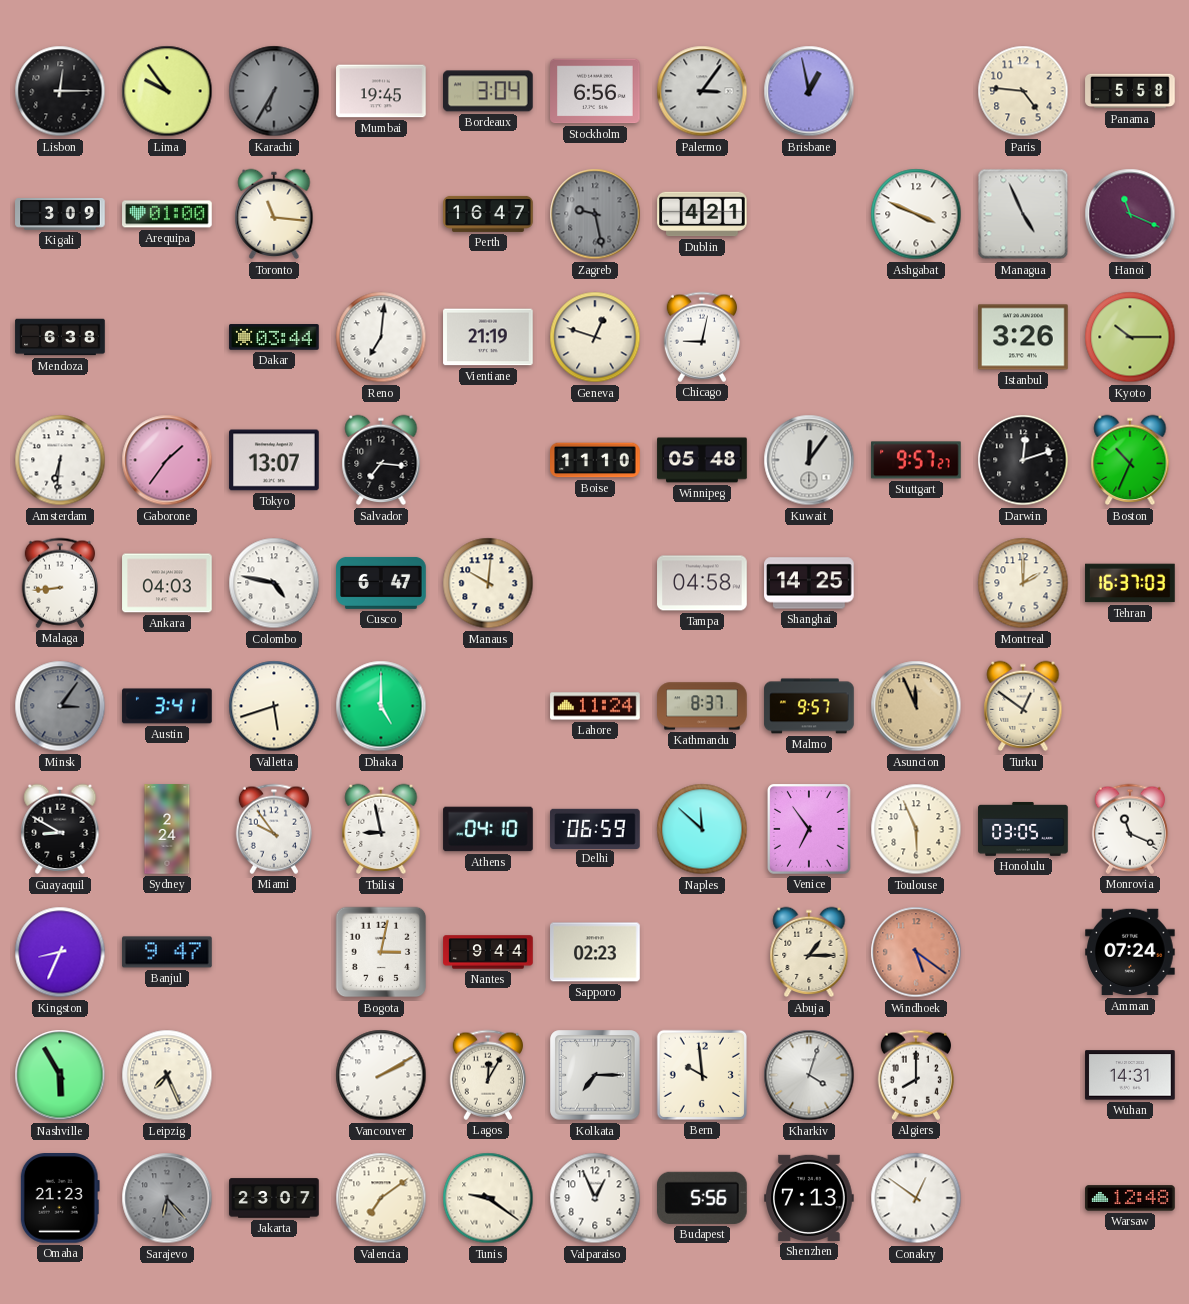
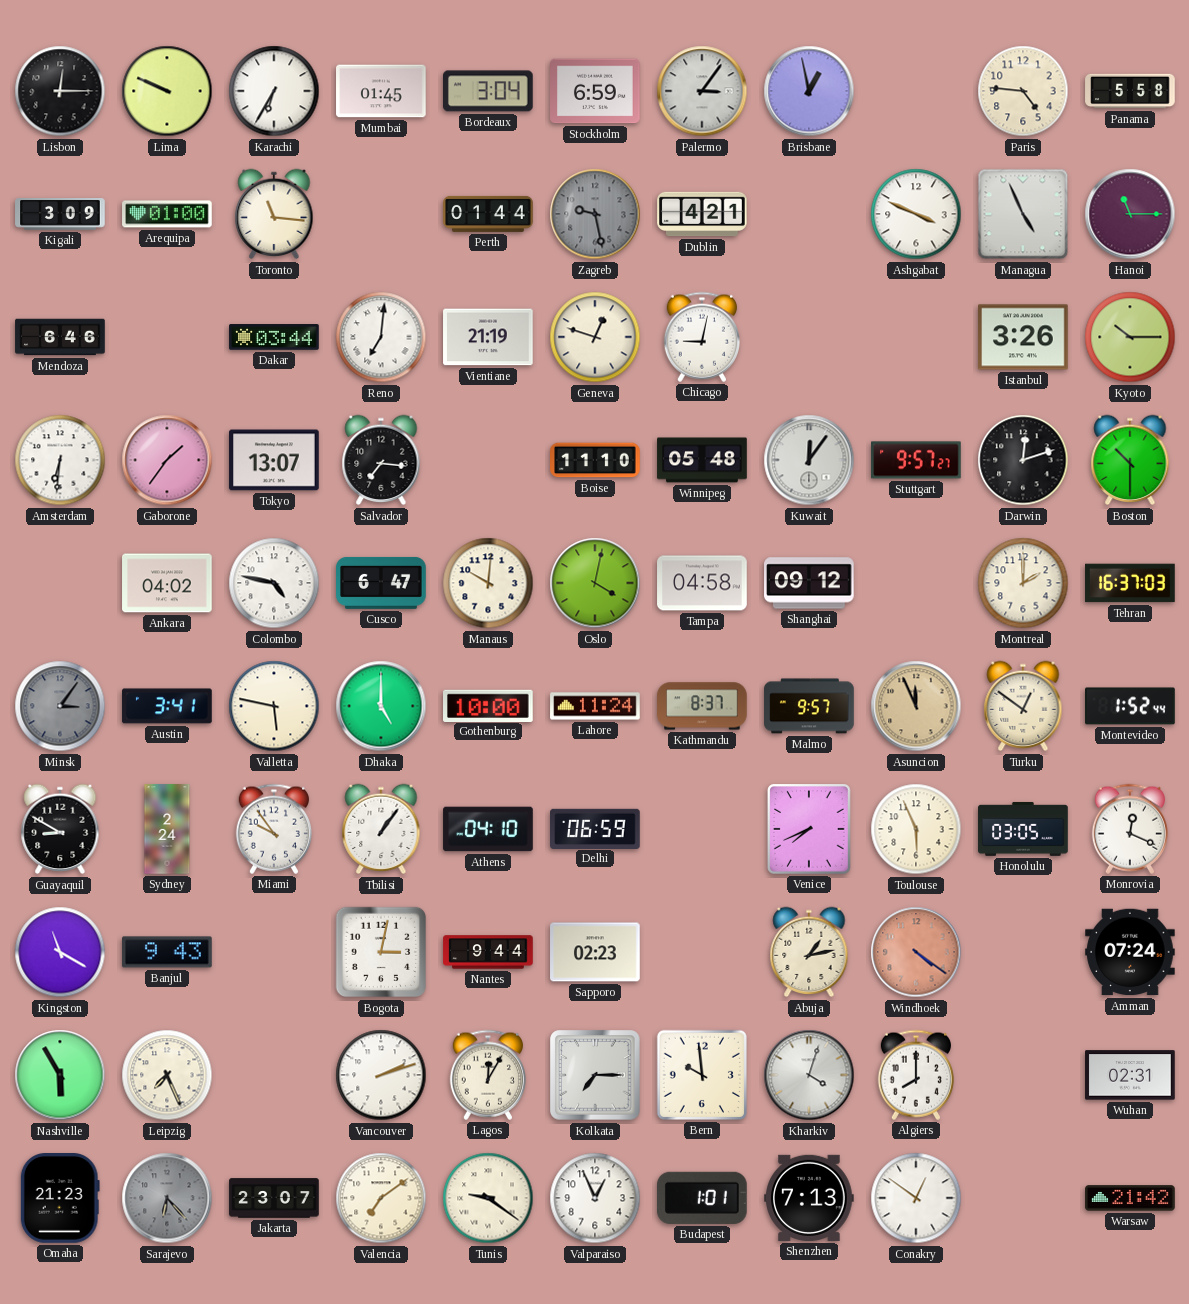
Lima: 9:54 -> 9:49
Karachi dial: grey -> white
Mumbai: 19:45 -> 01:45
Stockholm: 6:56 -> 6:59
Perth: 16:47 -> 01:44
Hanoi: 11:19 -> 11:15
Mendoza: 6:38 -> 6:46
Boston: 10:34 -> 10:30
Malaga: 8:44 -> none
Ankara: 04:03 -> 04:02
Oslo: none -> 4:02
Shanghai: 14:25 -> 09:12
Valletta: 5:42 -> 5:47
Gothenburg: none -> 10:00
Montevideo: none -> 1:52
Tbilisi: 8:58 -> 1:06
Naples: 11:52 -> none
Venice: 6:54 -> 7:41
Monrovia: 11:19 -> 12:19
Kingston: 8:34 -> 11:20
Banjul: 9:47 -> 9:43
Abuja: 1:15 -> 1:13
Windhoek: 5:21 -> 4:21
Vancouver: 2:10 -> 2:12
Wuhan: 14:31 -> 02:31
Budapest: 5:56 -> 1:01
Warsaw: 12:48 -> 21:42
